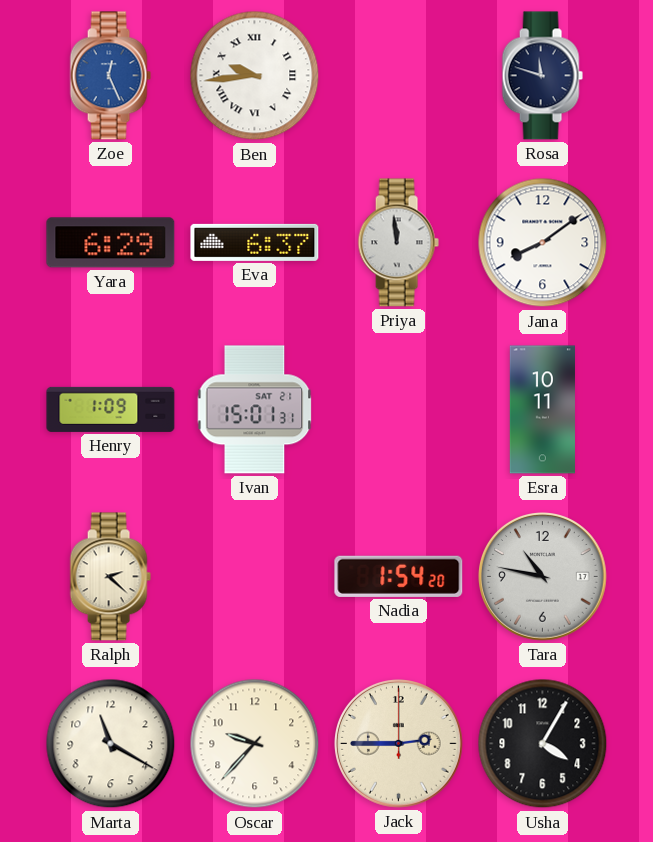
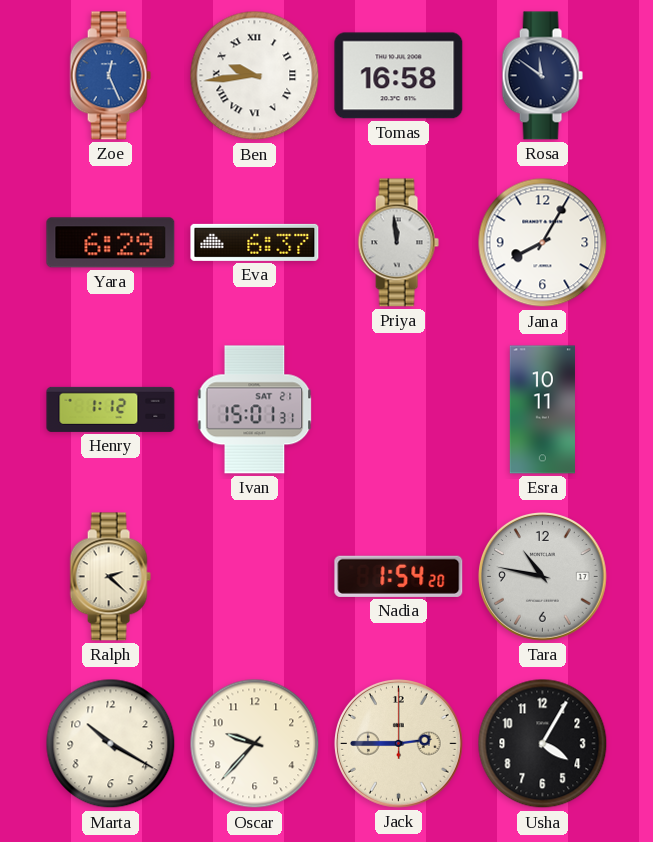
Tomas: none -> 16:58
Rosa: 11:48 -> 11:51
Jana: 8:09 -> 8:05
Henry: 1:09 -> 1:12
Marta: 11:20 -> 10:20
